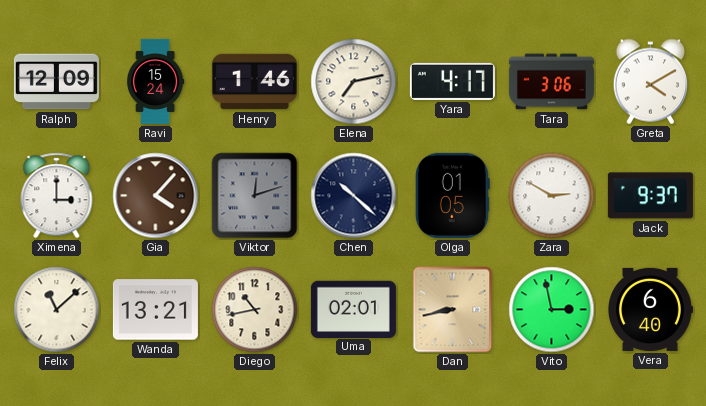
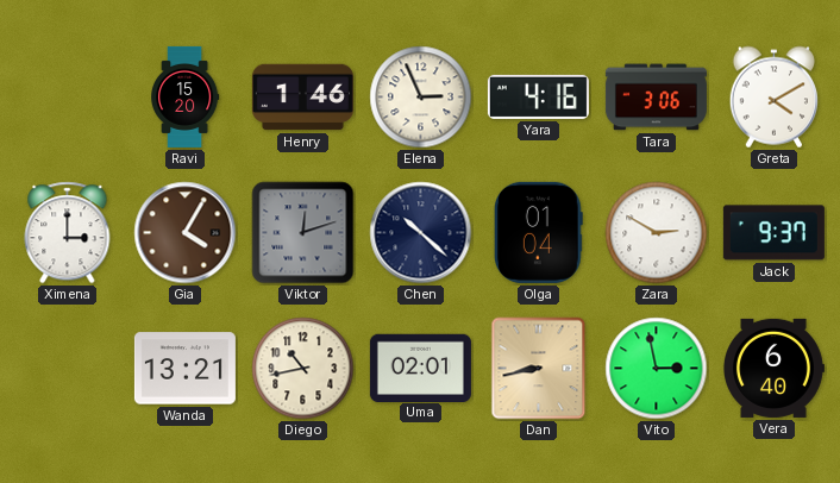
Ralph: 12:09 -> none
Ravi: 15:24 -> 15:20
Elena: 7:13 -> 2:56
Yara: 4:17 -> 4:16
Gia: 4:07 -> 4:05
Olga: 01:05 -> 01:04
Felix: 11:08 -> none
